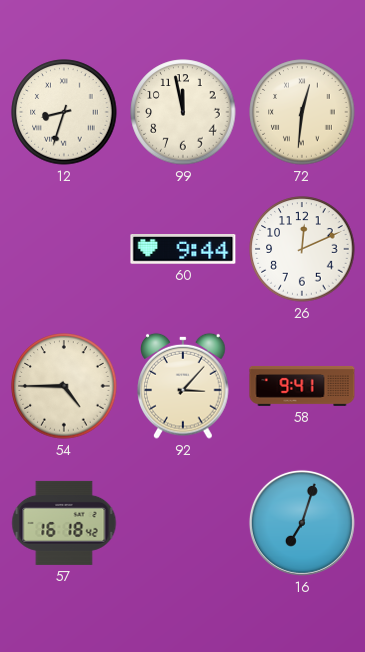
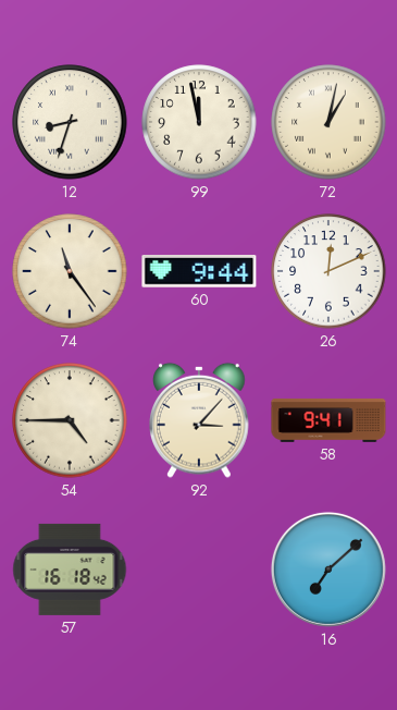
72: 12:31 -> 1:02
74: none -> 11:24
16: 7:03 -> 7:08
